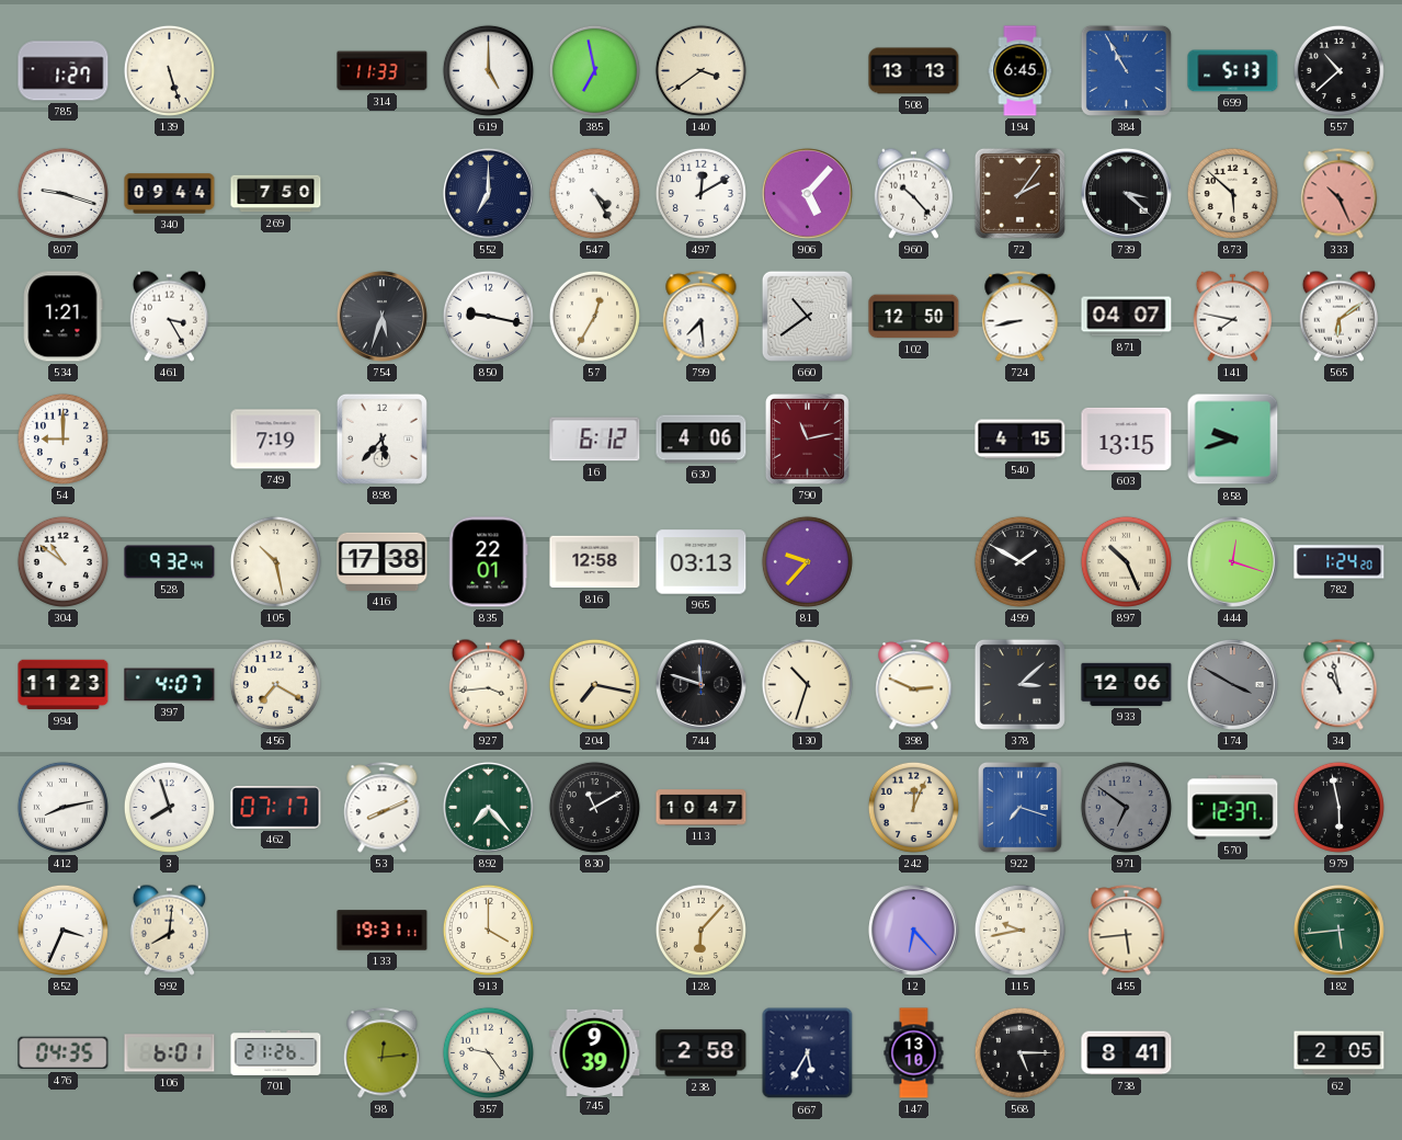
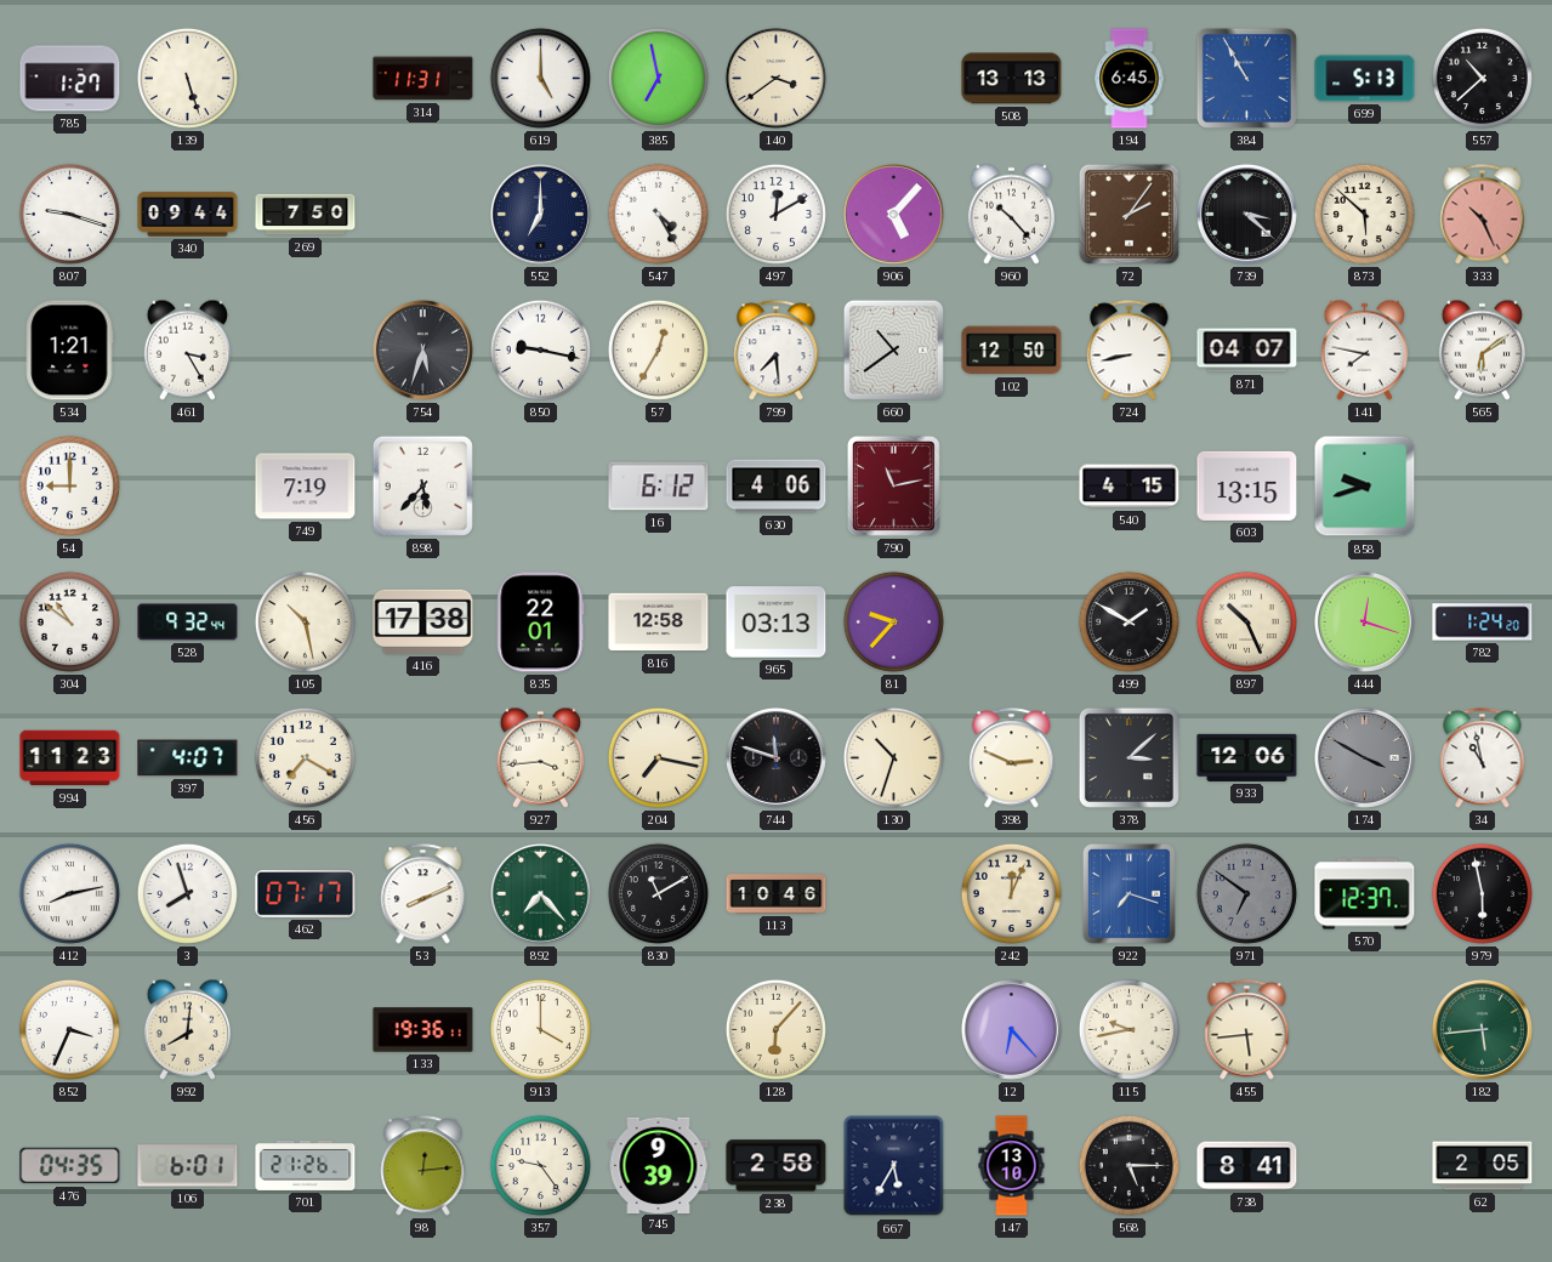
314: 11:33 -> 11:31
113: 10:47 -> 10:46
133: 19:31 -> 19:36
